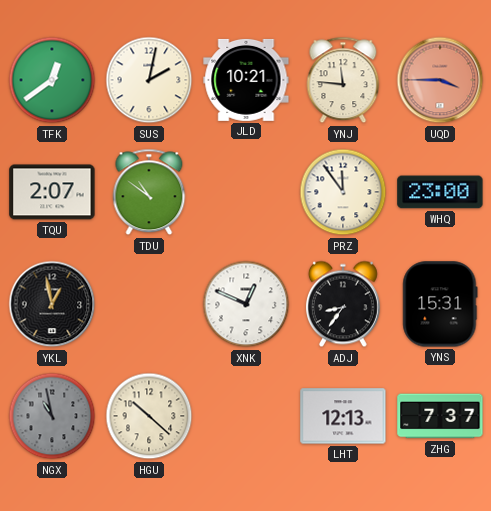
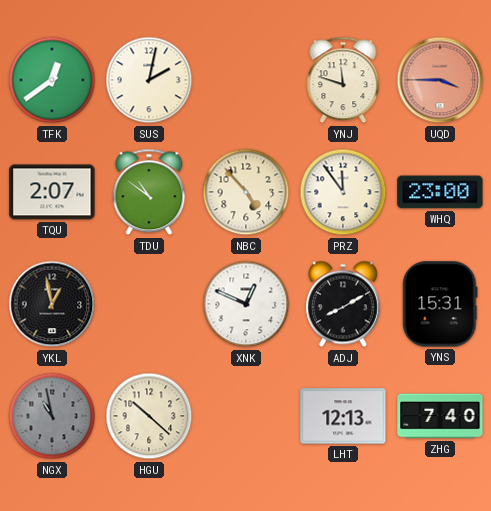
JLD: 10:21 -> none
YNJ: 11:46 -> 11:48
NBC: none -> 4:53
ADJ: 8:36 -> 8:10
ZHG: 7:37 -> 7:40
